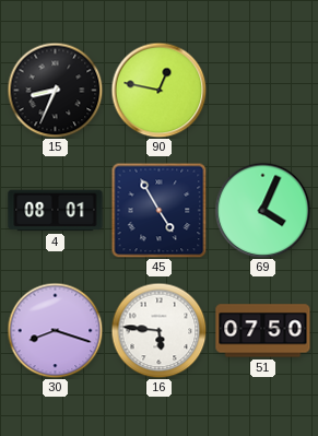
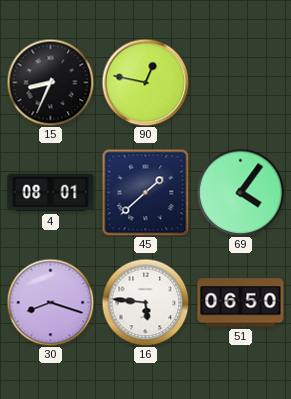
45: 4:55 -> 1:38
69: 4:04 -> 4:06
51: 07:50 -> 06:50
